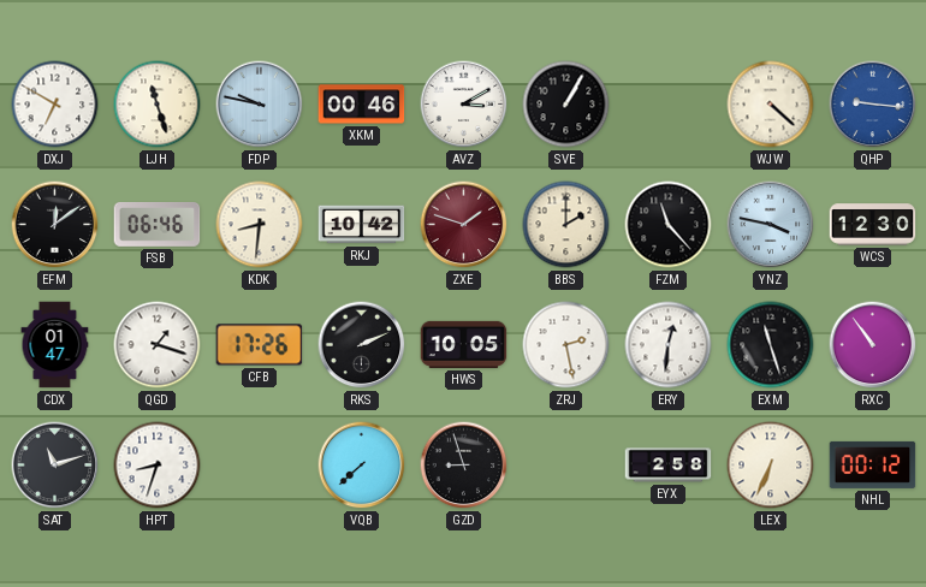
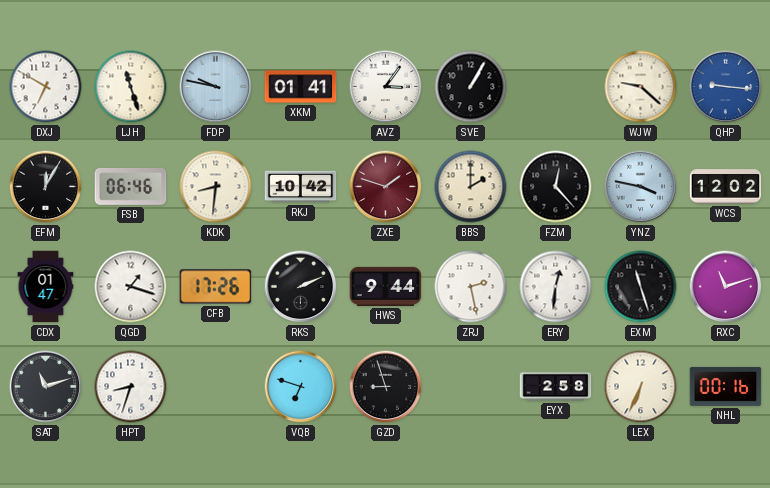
XKM: 00:46 -> 01:41
AVZ: 3:10 -> 3:06
WJW: 4:22 -> 9:22
EFM: 12:09 -> 12:05
FZM: 11:23 -> 12:23
WCS: 12:30 -> 12:02
HWS: 10:05 -> 9:44
RXC: 10:54 -> 11:12
VQB: 7:38 -> 6:48
NHL: 00:12 -> 00:16
